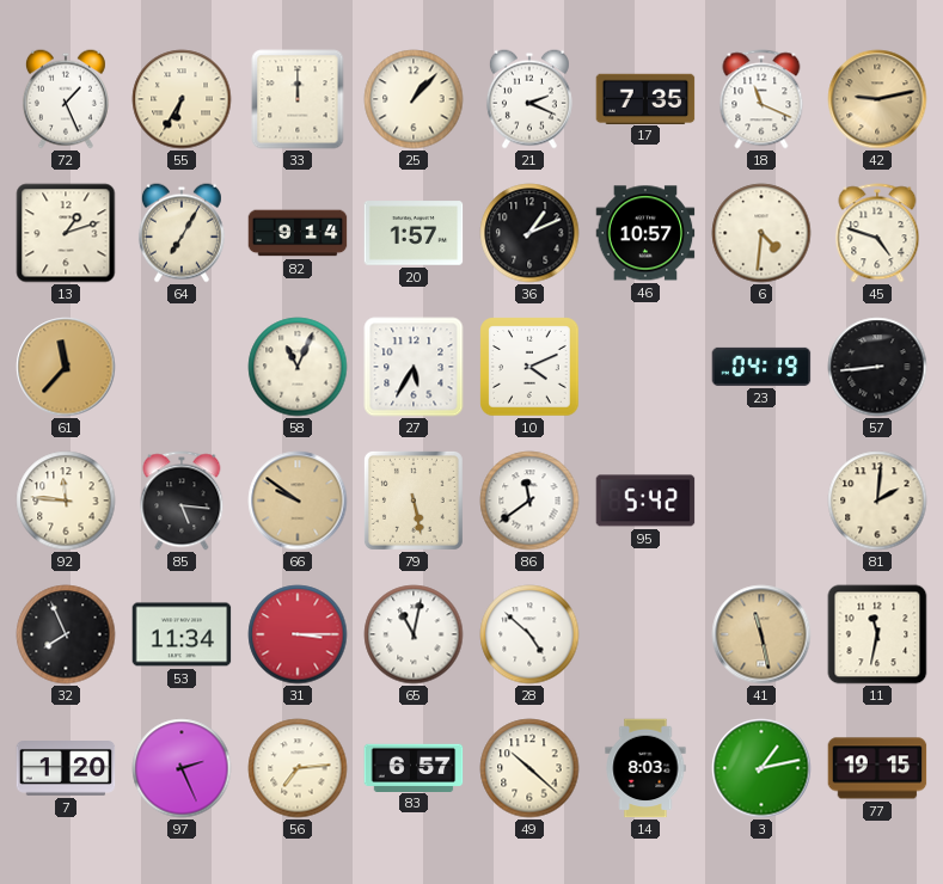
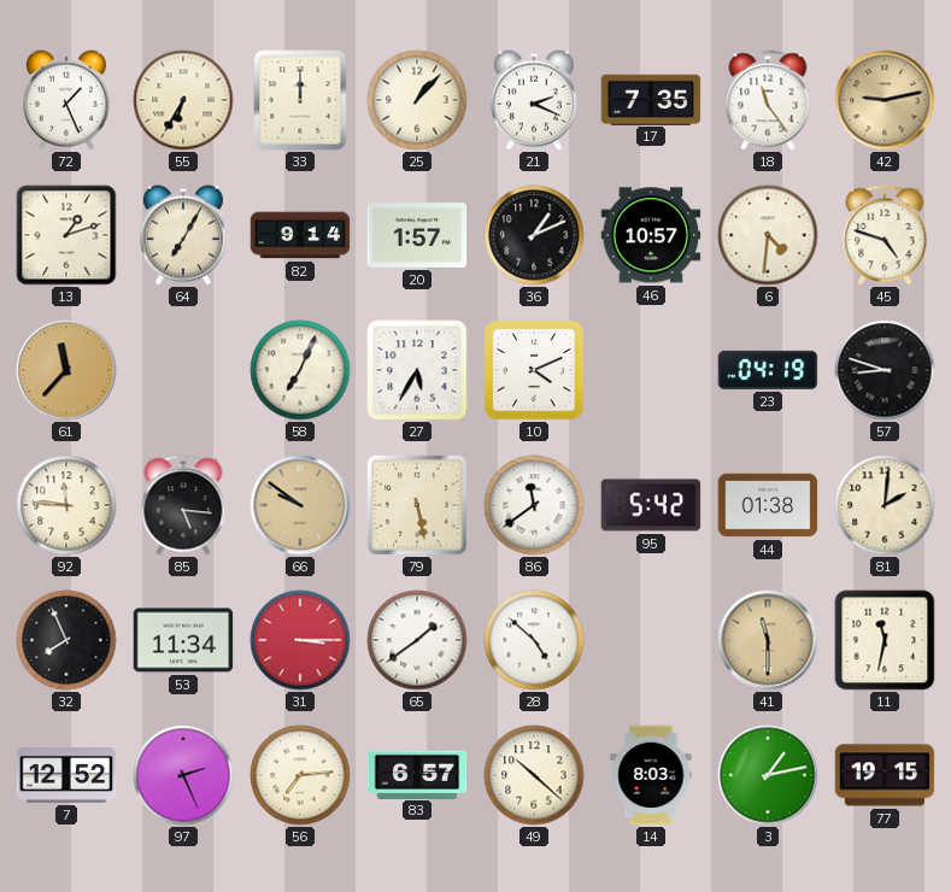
18: 11:19 -> 11:24
58: 11:04 -> 7:04
57: 8:44 -> 8:48
44: none -> 01:38
65: 11:02 -> 1:39
41: 11:28 -> 11:30
7: 1:20 -> 12:52
